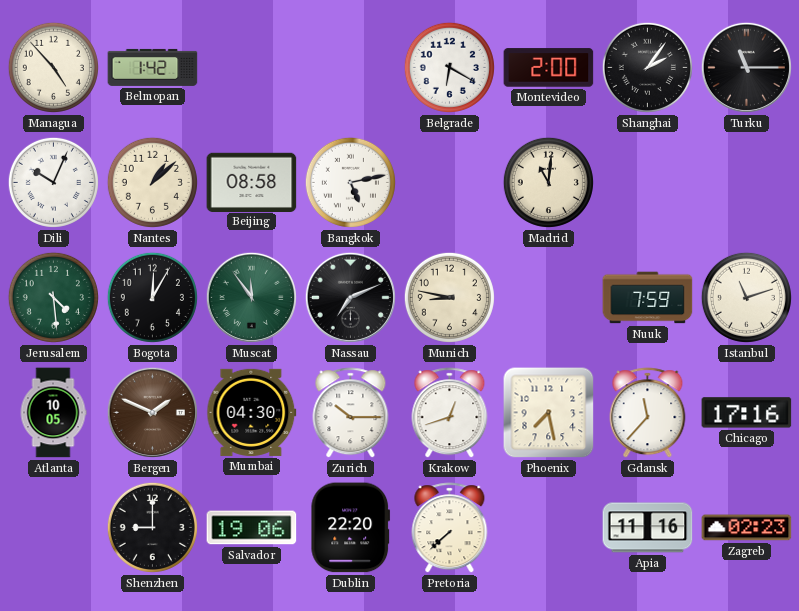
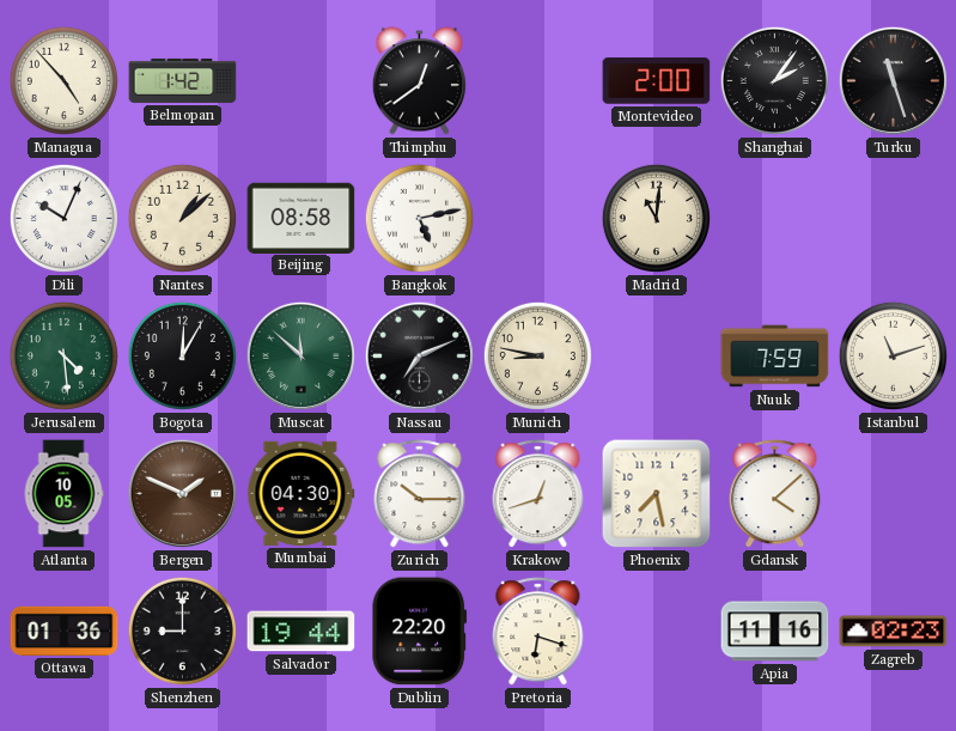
Thimphu: none -> 12:39
Belgrade: 6:20 -> none
Turku: 11:15 -> 11:27
Muscat: 11:54 -> 11:52
Gdansk: 11:37 -> 4:08
Chicago: 17:16 -> none
Ottawa: none -> 01:36
Salvador: 19:06 -> 19:44
Pretoria: 7:38 -> 6:18
